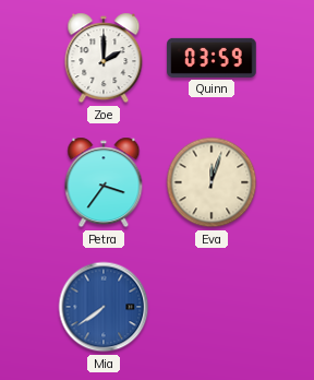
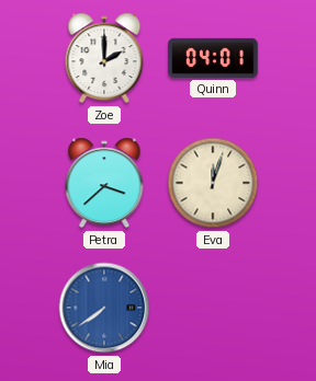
Quinn: 03:59 -> 04:01
Petra: 3:36 -> 3:38
